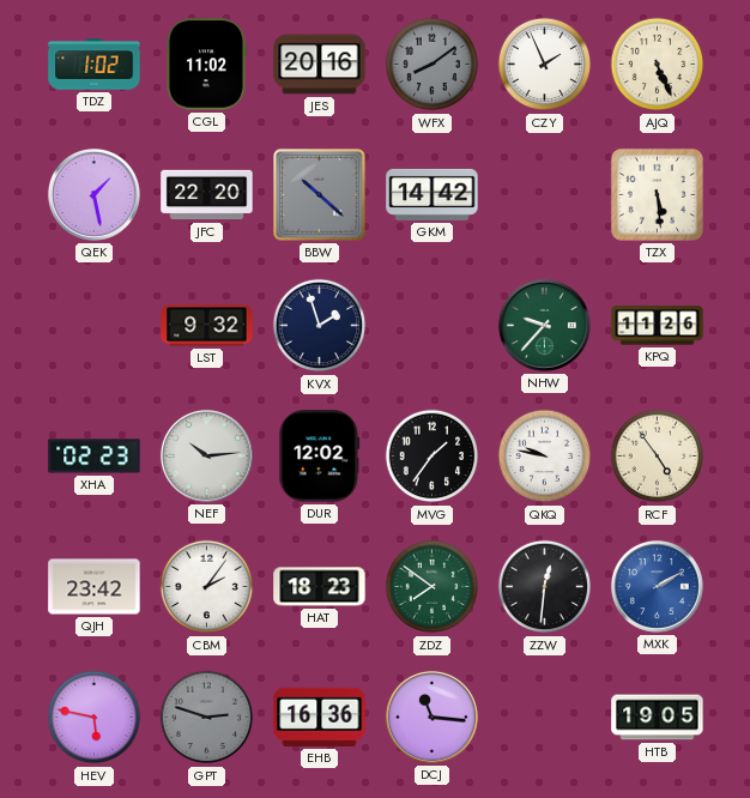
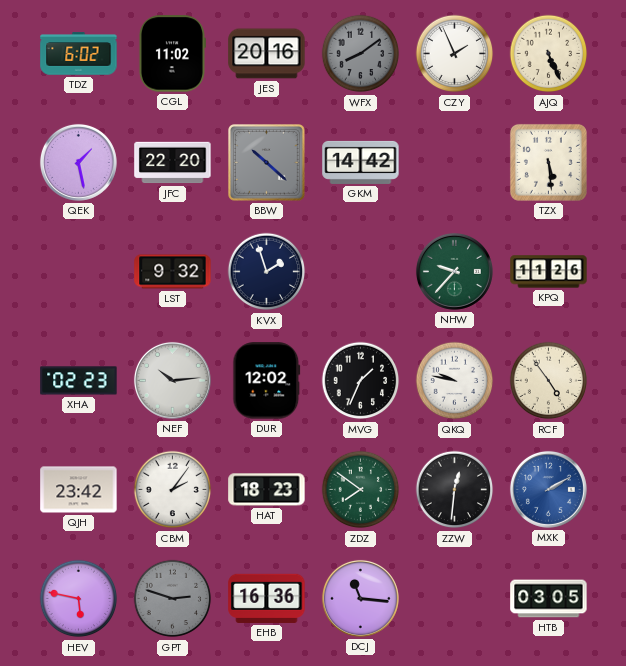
TDZ: 1:02 -> 6:02
MVG: 1:36 -> 1:34
HTB: 19:05 -> 03:05
